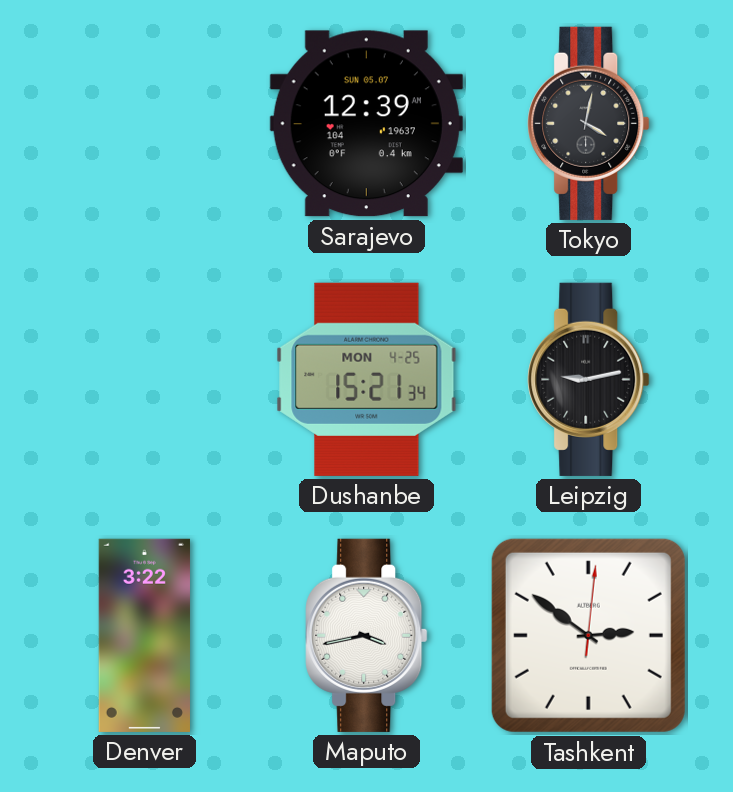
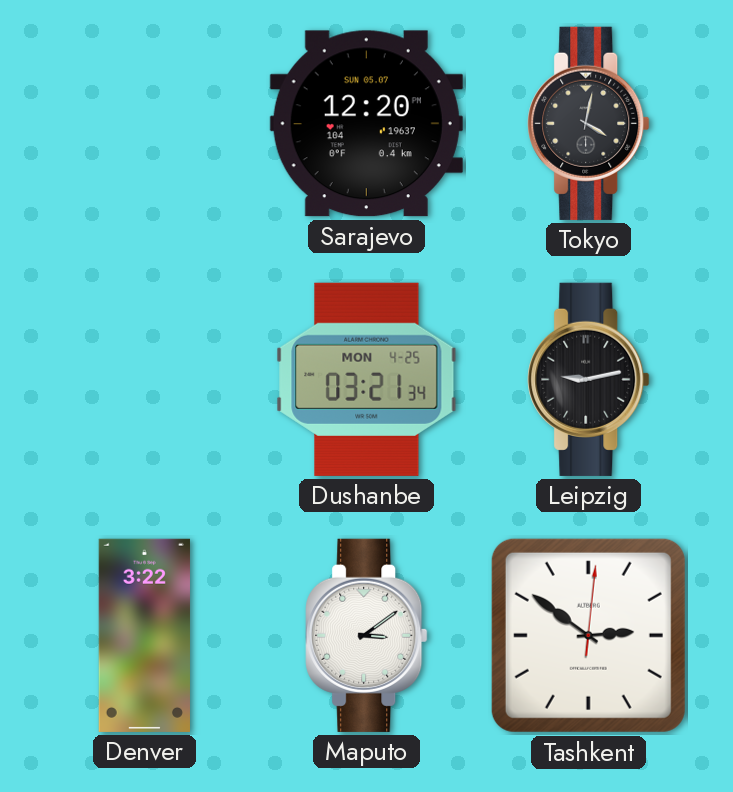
Sarajevo: 12:39 -> 12:20
Dushanbe: 15:21 -> 03:21
Maputo: 3:43 -> 3:09
